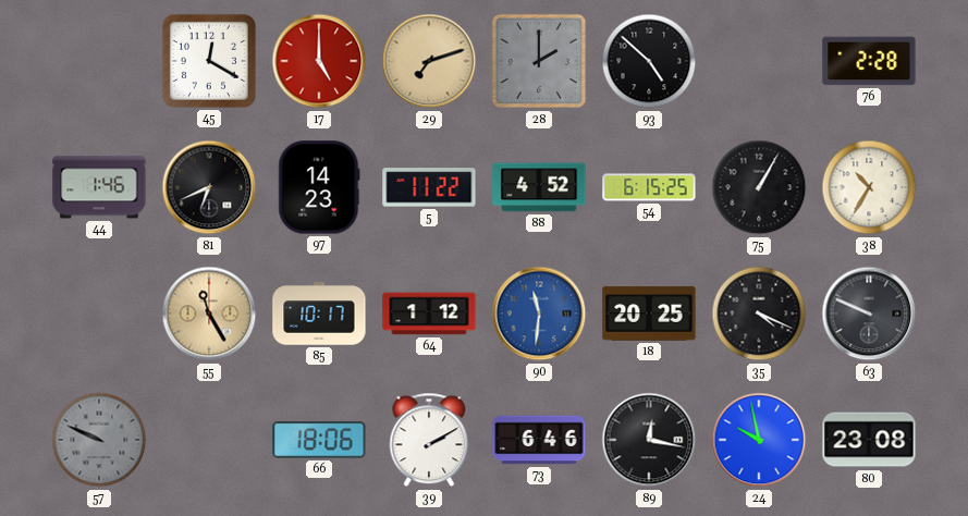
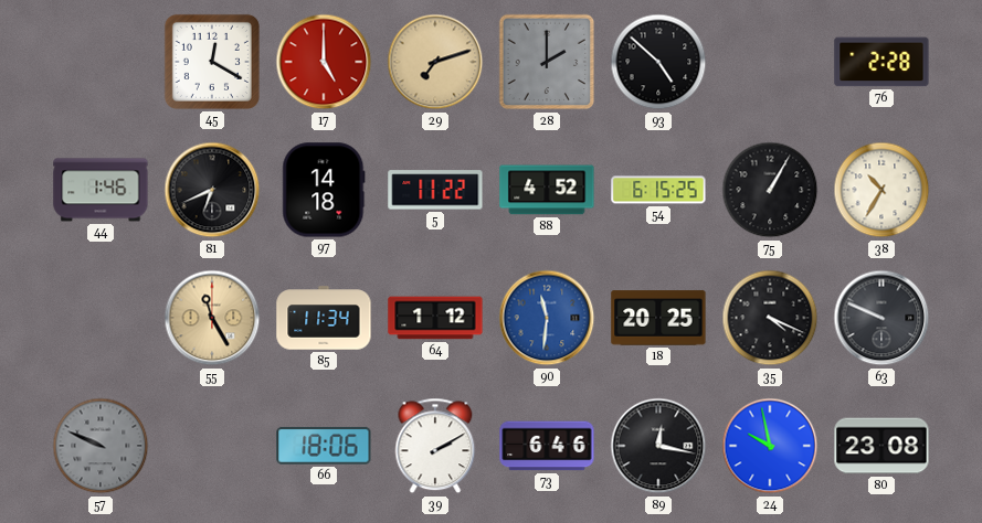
97: 14:23 -> 14:18
85: 10:17 -> 11:34
